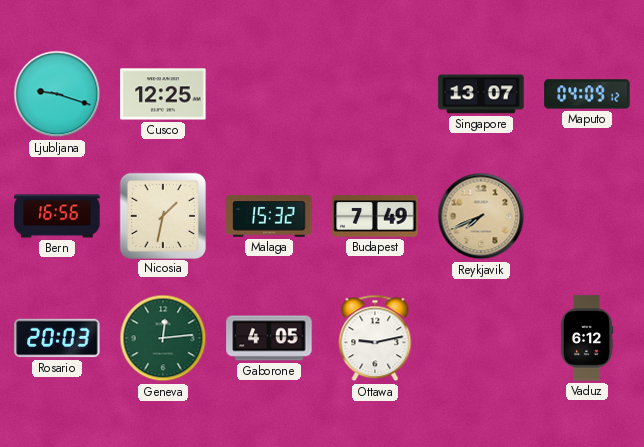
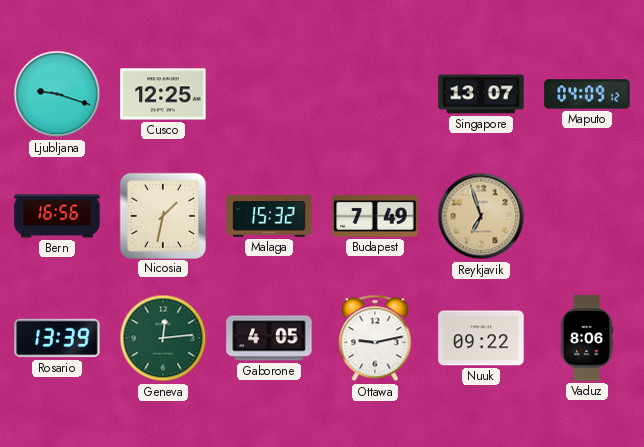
Reykjavik: 7:41 -> 6:57
Rosario: 20:03 -> 13:39
Nuuk: none -> 09:22
Vaduz: 6:12 -> 8:06
